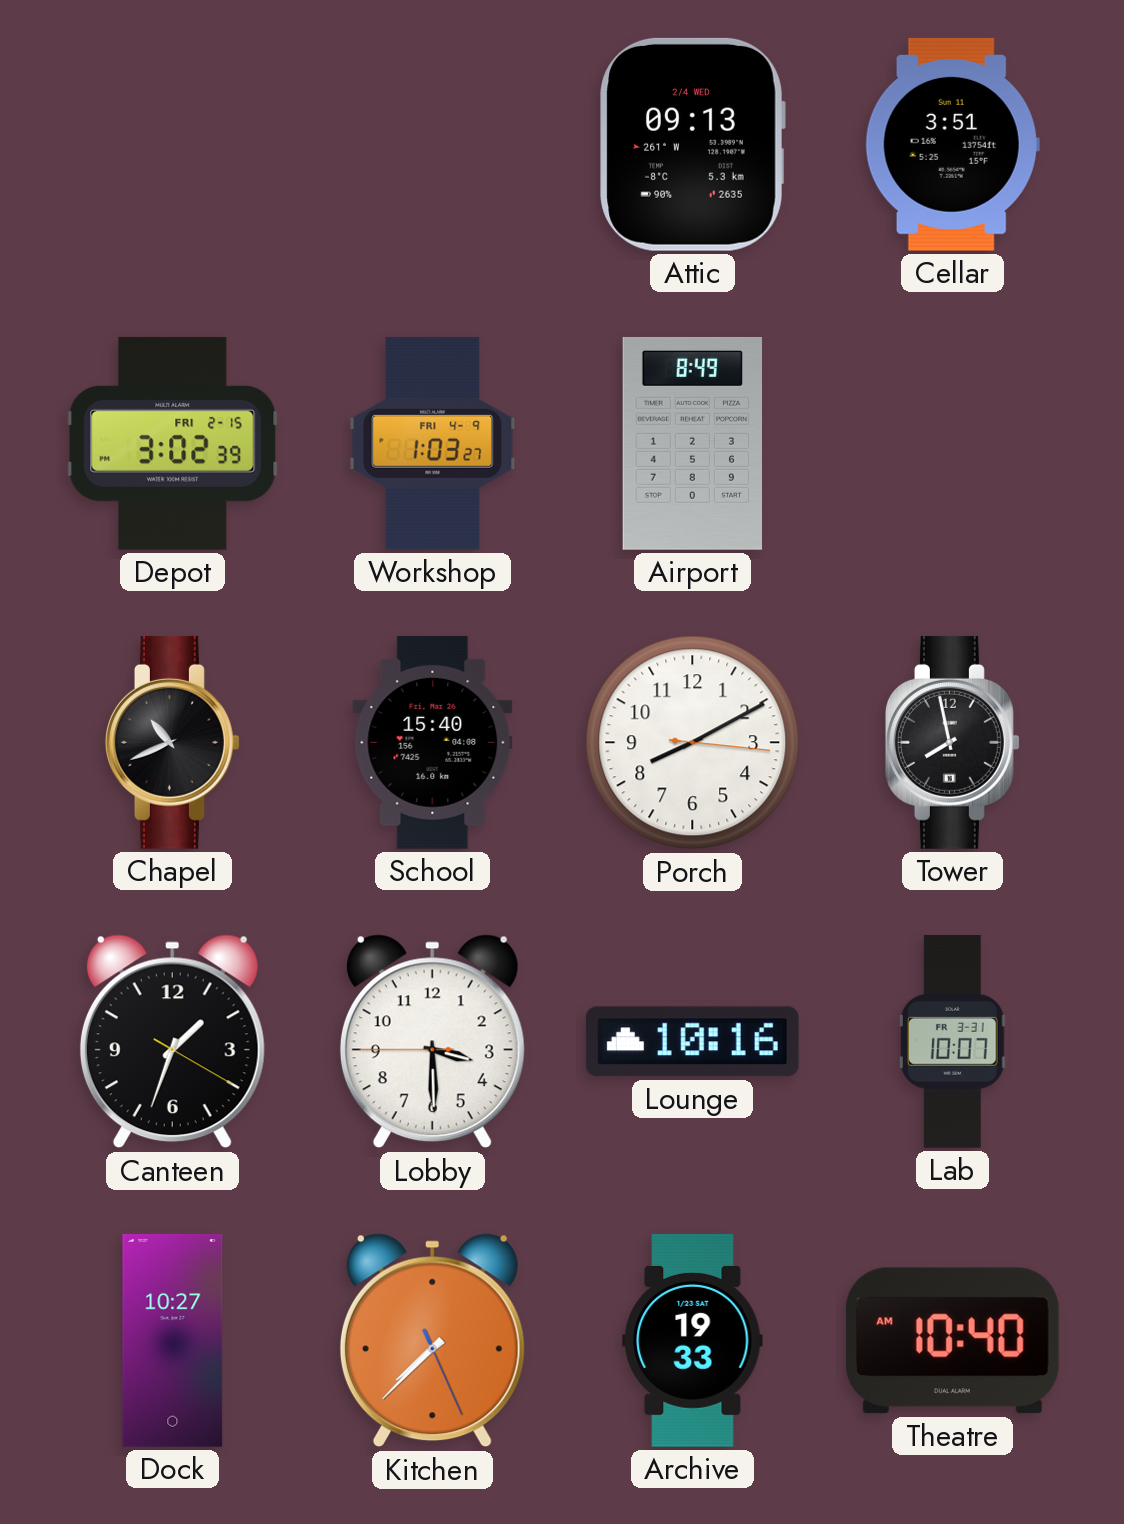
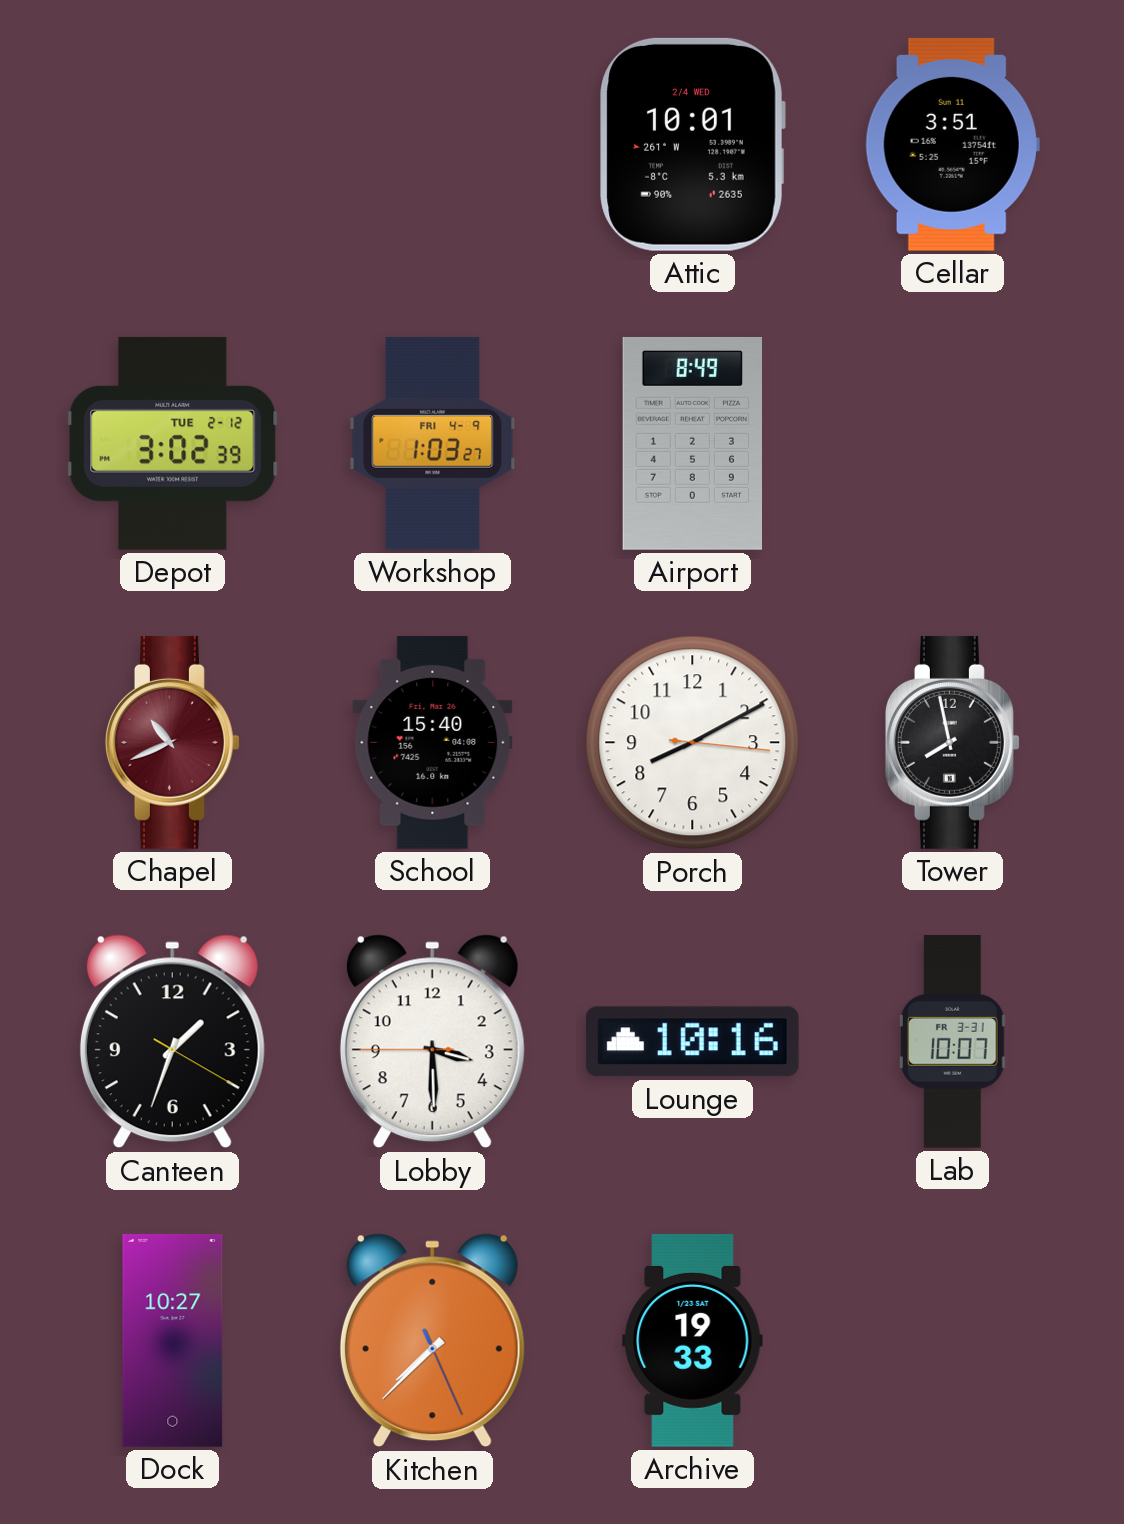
Attic: 09:13 -> 10:01
Depot date: FRI 2-15 -> TUE 2-12
Chapel dial: black -> burgundy
Theatre: 10:40 -> none
